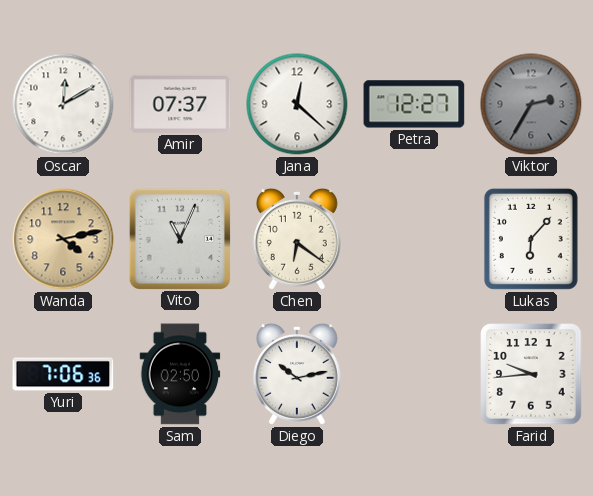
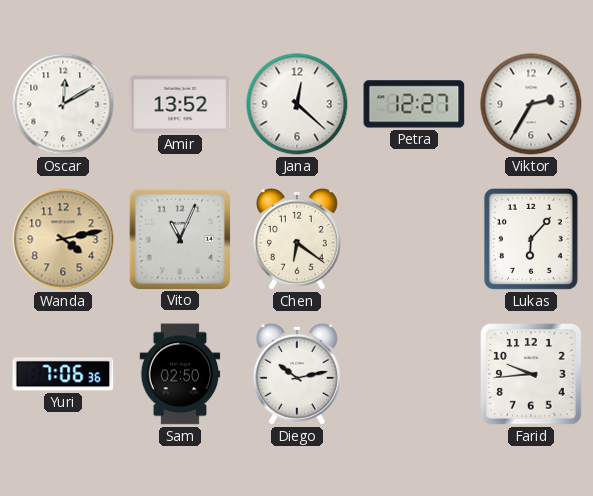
Amir: 07:37 -> 13:52
Viktor dial: grey -> white
